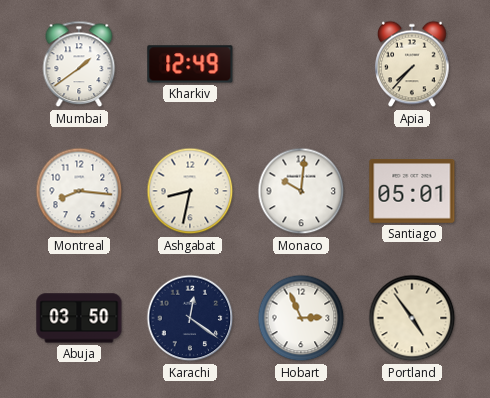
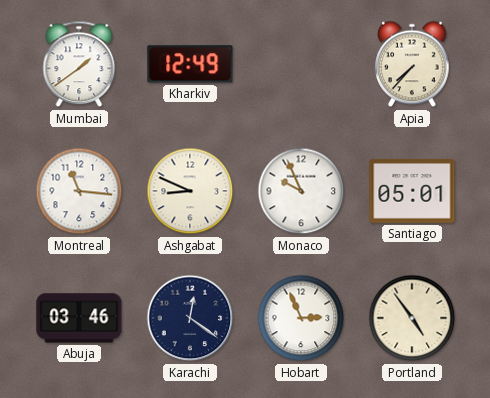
Montreal: 8:16 -> 11:16
Ashgabat: 8:32 -> 8:49
Monaco: 10:01 -> 9:56
Abuja: 03:50 -> 03:46
